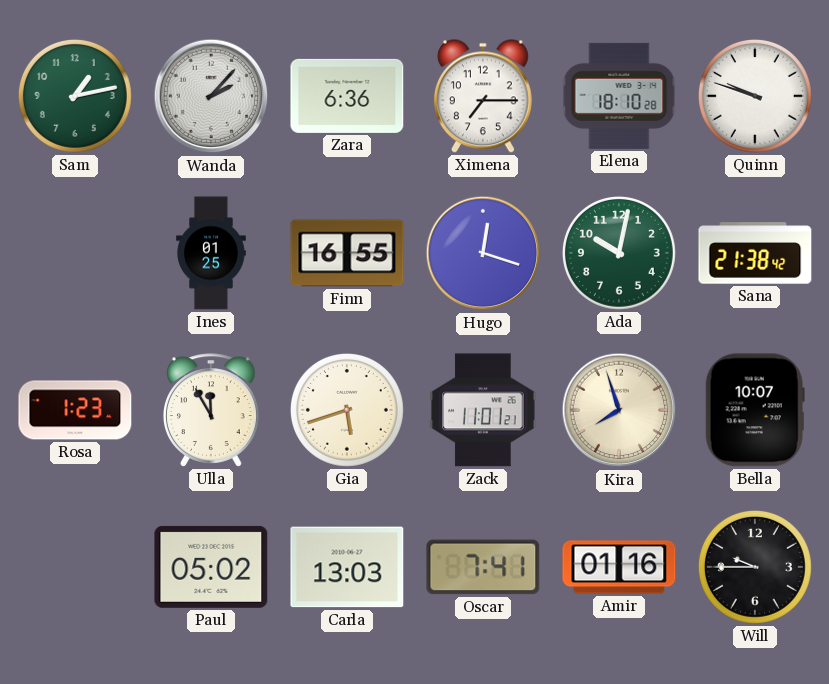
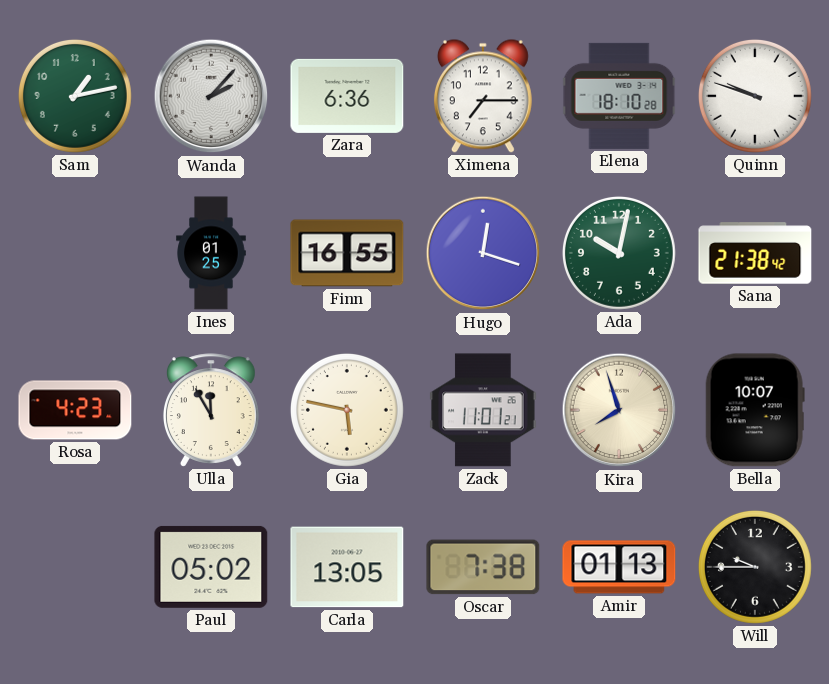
Rosa: 1:23 -> 4:23
Gia: 5:42 -> 5:47
Carla: 13:03 -> 13:05
Oscar: 7:41 -> 7:38
Amir: 01:16 -> 01:13
